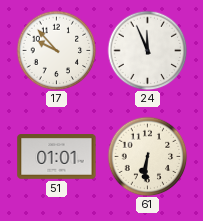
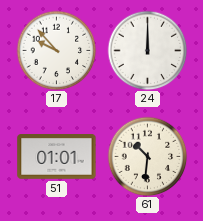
24: 11:56 -> 12:00
61: 6:31 -> 10:31
